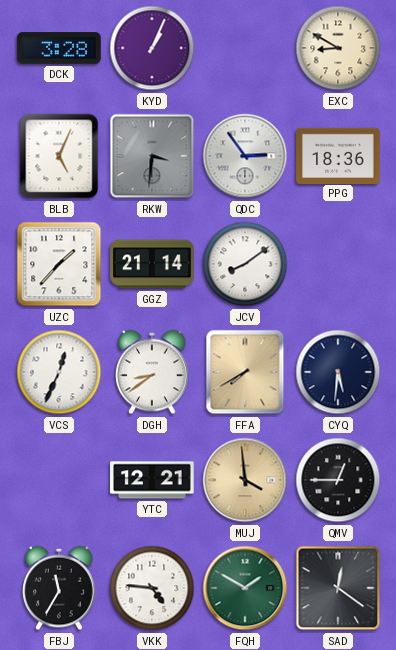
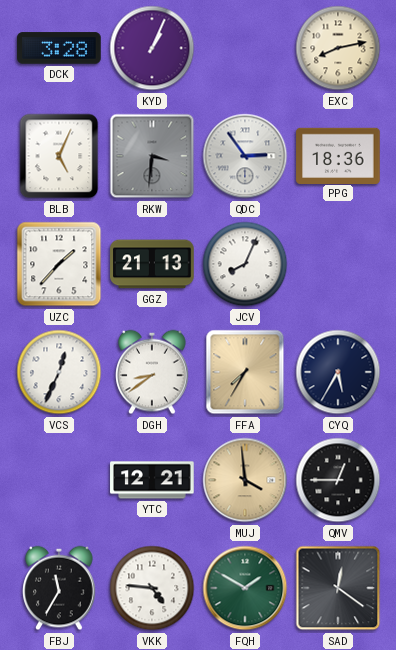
EXC: 8:50 -> 8:13
GGZ: 21:14 -> 21:13
JCV: 8:09 -> 8:04
FFA: 7:40 -> 7:35
CYQ: 5:31 -> 5:35
